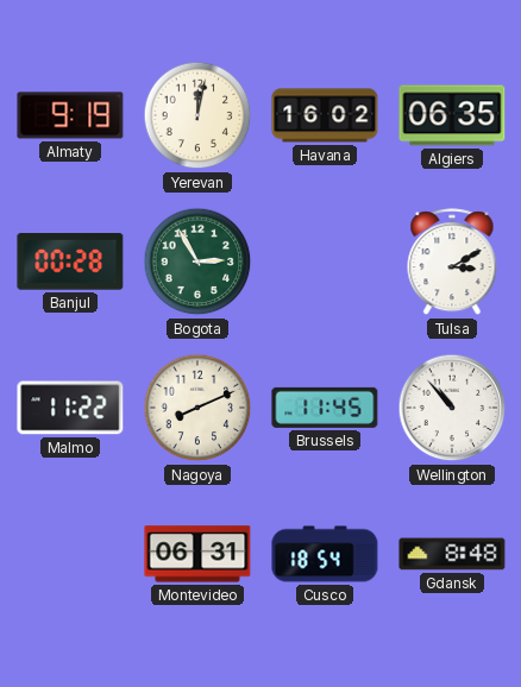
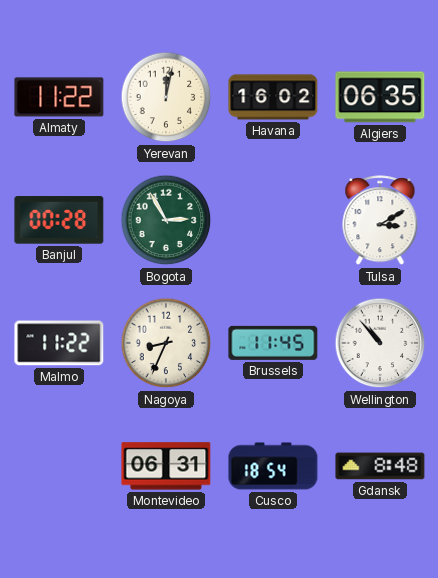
Almaty: 9:19 -> 11:22
Nagoya: 8:11 -> 8:34
